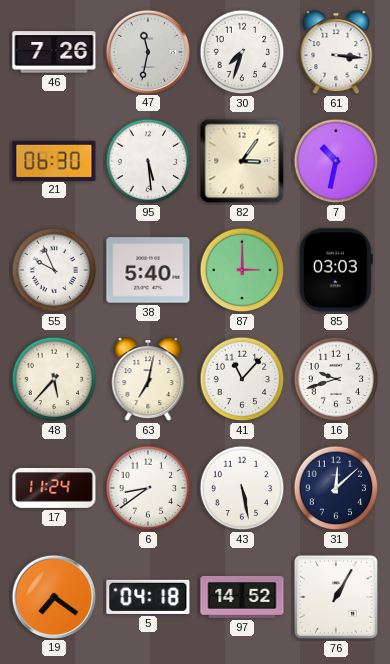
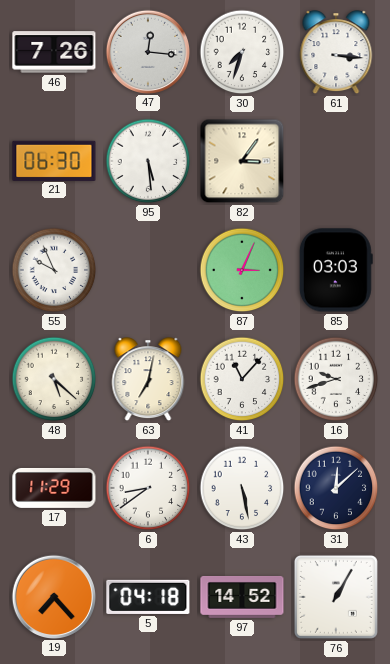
47: 11:32 -> 12:16
7: 10:32 -> none
38: 5:40 -> none
87: 3:00 -> 3:04
48: 5:37 -> 5:22
17: 11:24 -> 11:29
19: 7:21 -> 7:23
